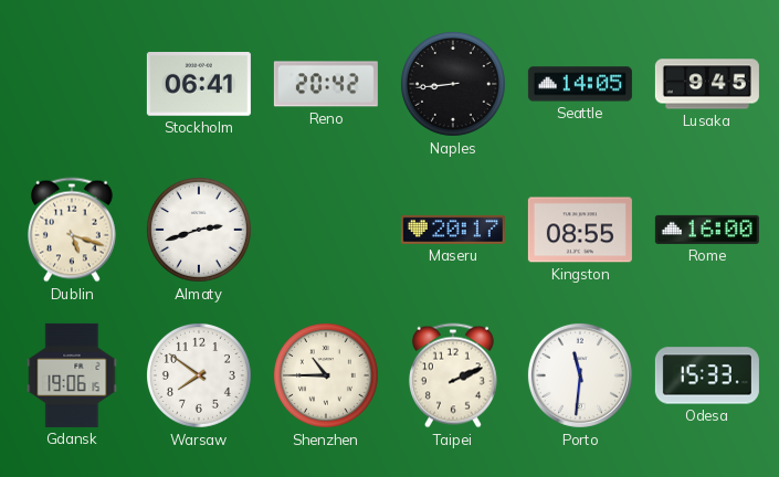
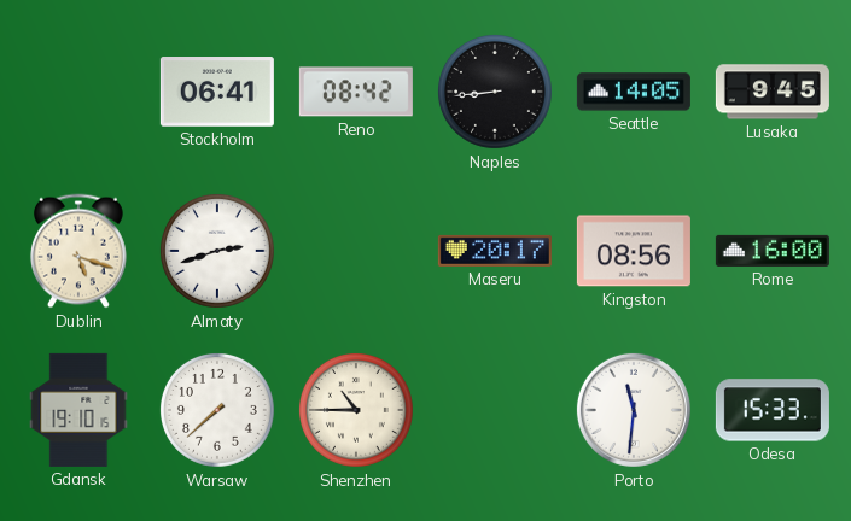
Reno: 20:42 -> 08:42
Kingston: 08:55 -> 08:56
Gdansk: 19:06 -> 19:10
Warsaw: 7:51 -> 7:38
Taipei: 2:11 -> none
